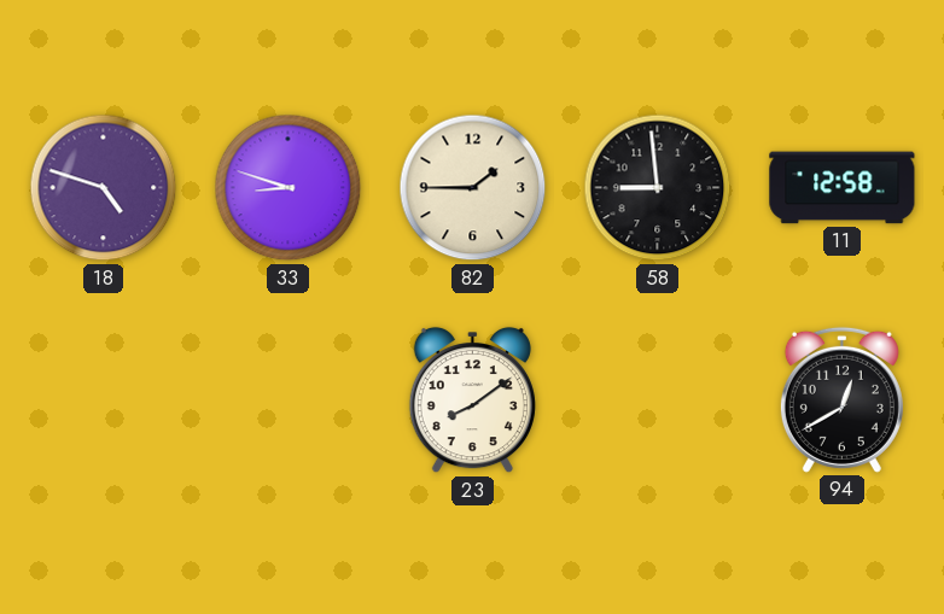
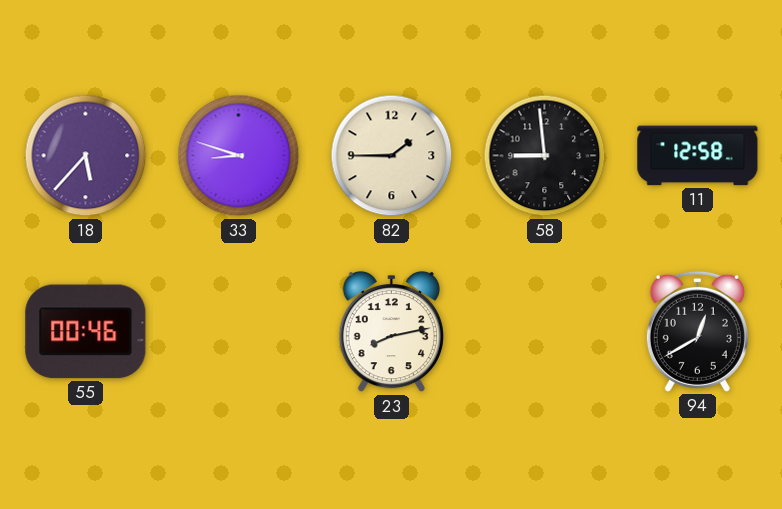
18: 4:48 -> 5:37
55: none -> 00:46
23: 8:09 -> 8:13
